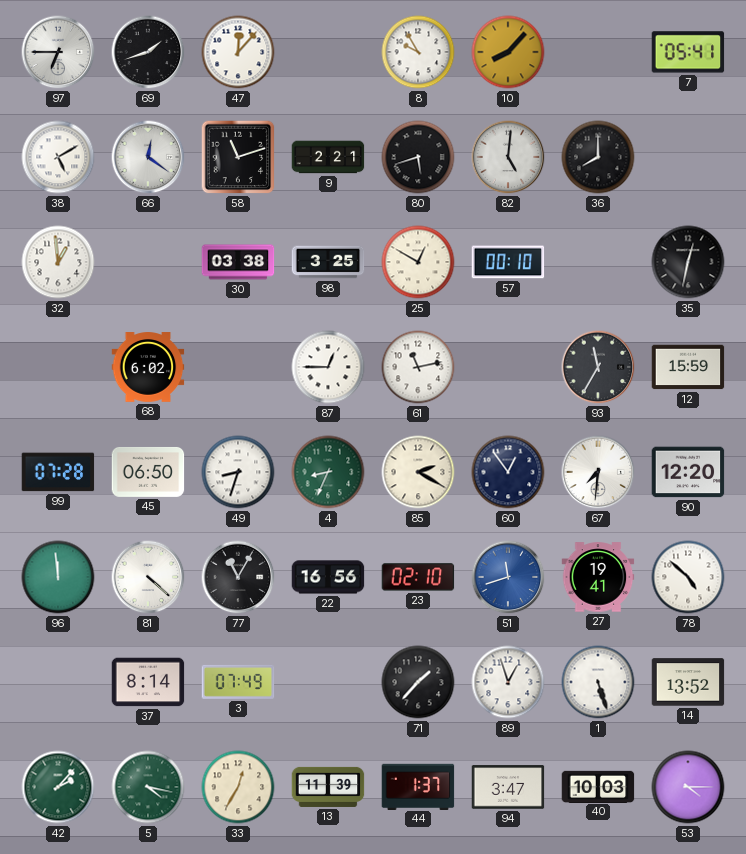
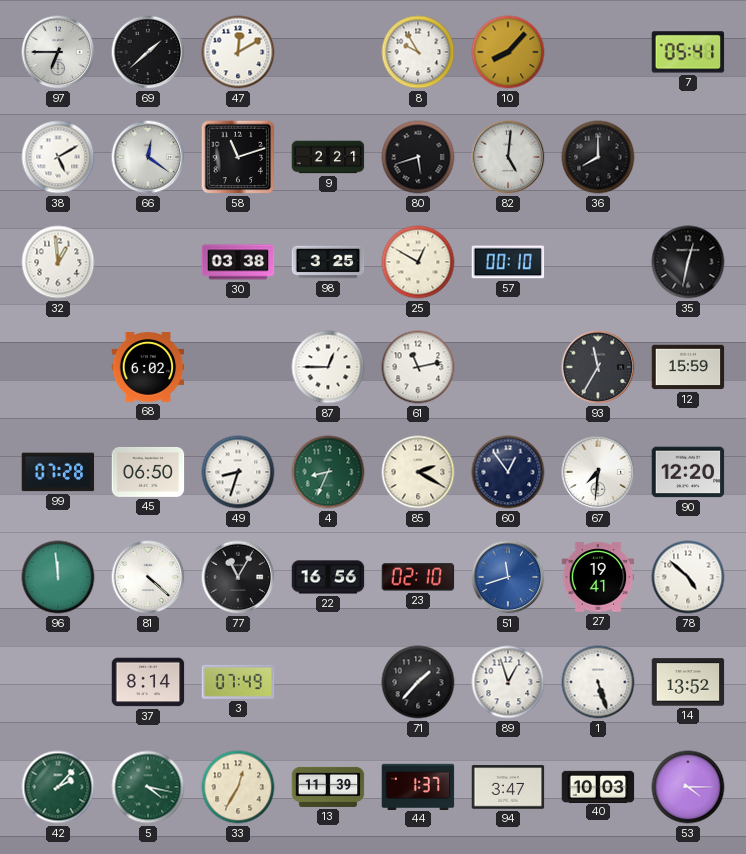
69: 1:42 -> 1:38
47: 12:07 -> 12:10
